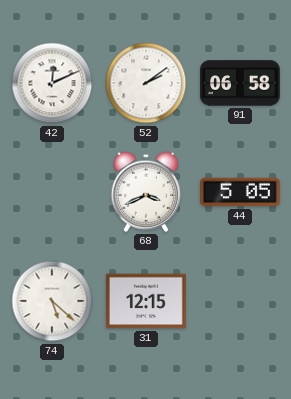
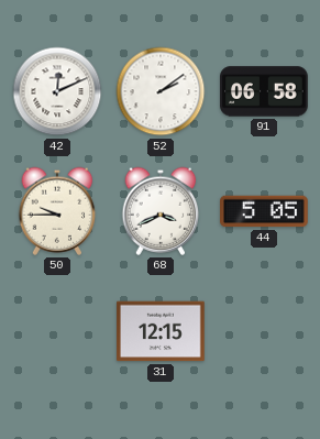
50: none -> 9:45
74: 5:22 -> none
